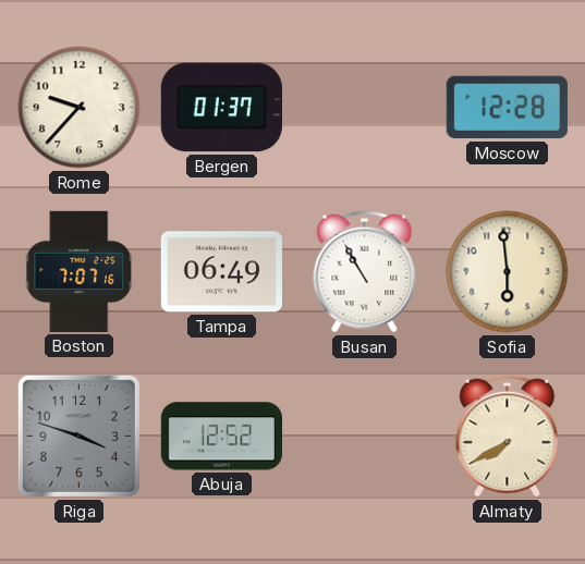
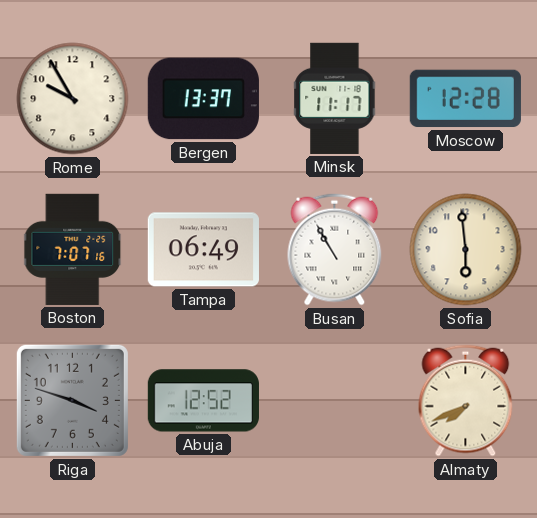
Rome: 9:37 -> 9:55
Bergen: 01:37 -> 13:37
Minsk: none -> 11:17
Almaty: 7:40 -> 7:41
